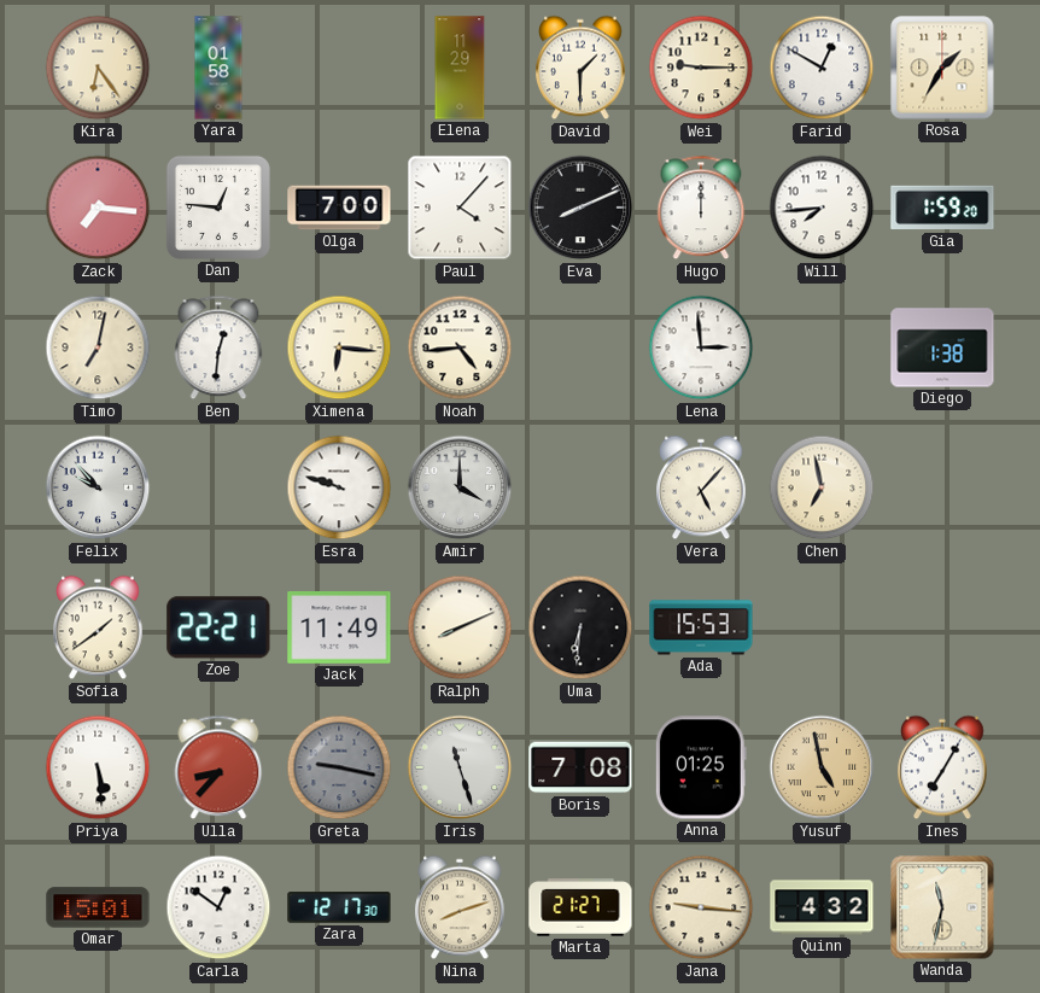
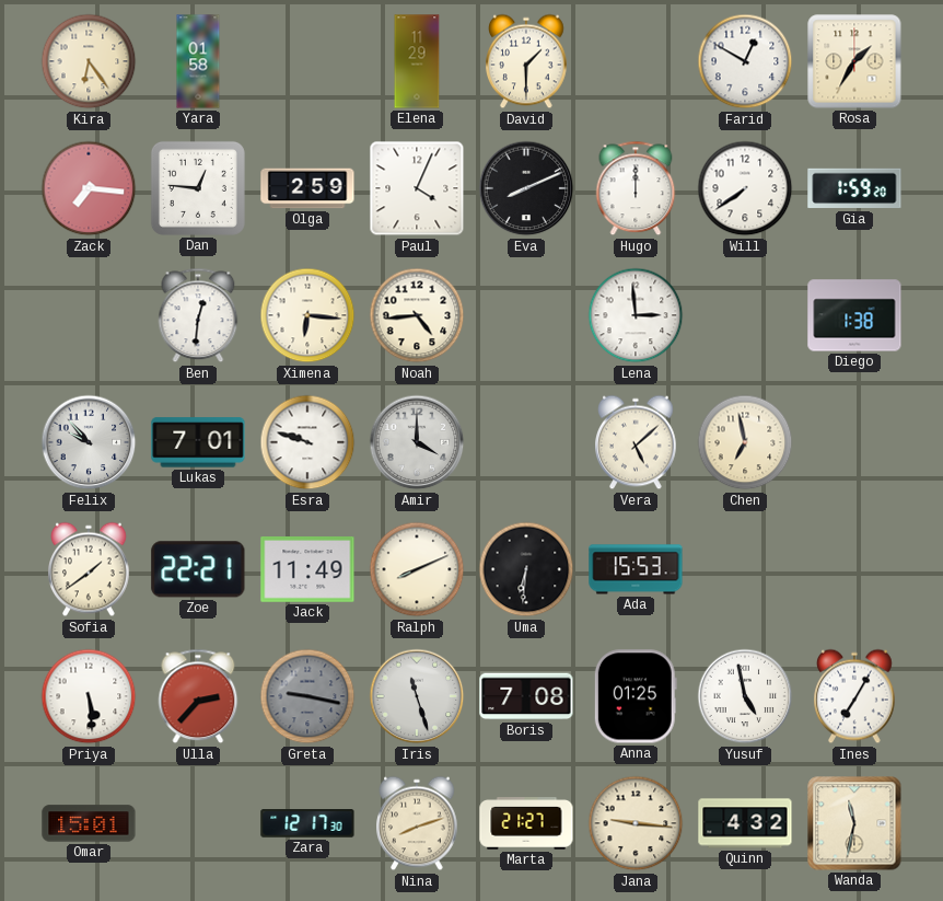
Wei: 9:15 -> none
Olga: 7:00 -> 2:59
Paul: 4:07 -> 4:04
Will: 7:44 -> 7:39
Timo: 7:02 -> none
Lukas: none -> 7:01
Vera: 5:07 -> 5:08
Ulla: 8:37 -> 2:37
Yusuf dial: champagne -> white
Carla: 12:51 -> none
